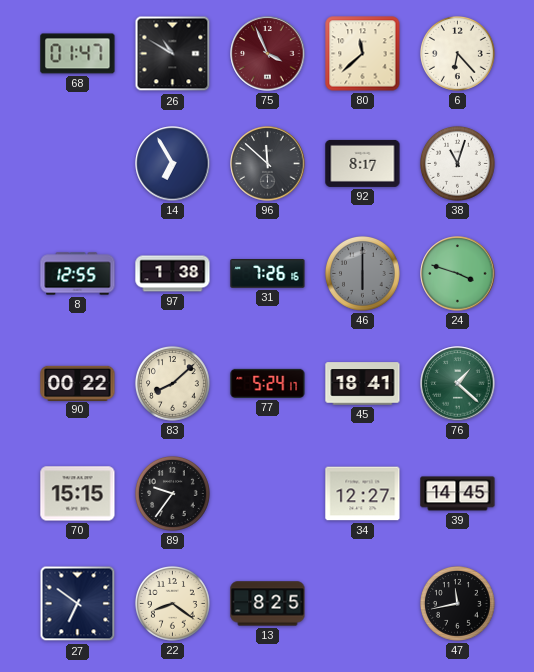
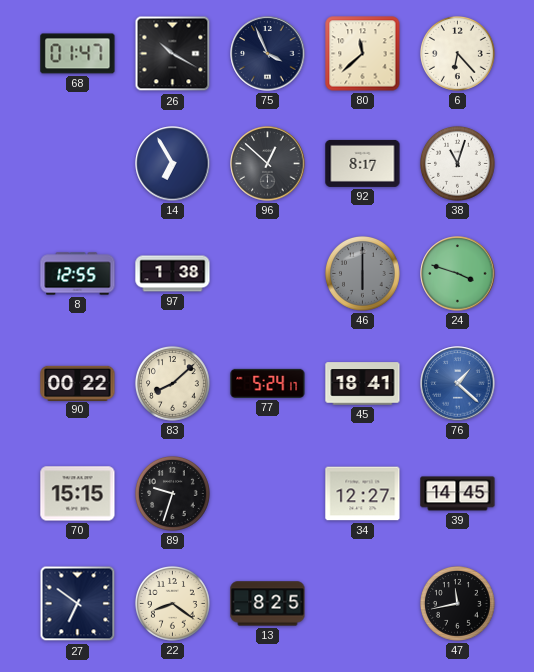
26: 10:50 -> 10:20
75 dial: burgundy -> navy
96: 11:52 -> 12:52
31: 7:26 -> none
76 dial: green -> blue
89: 9:36 -> 9:33
